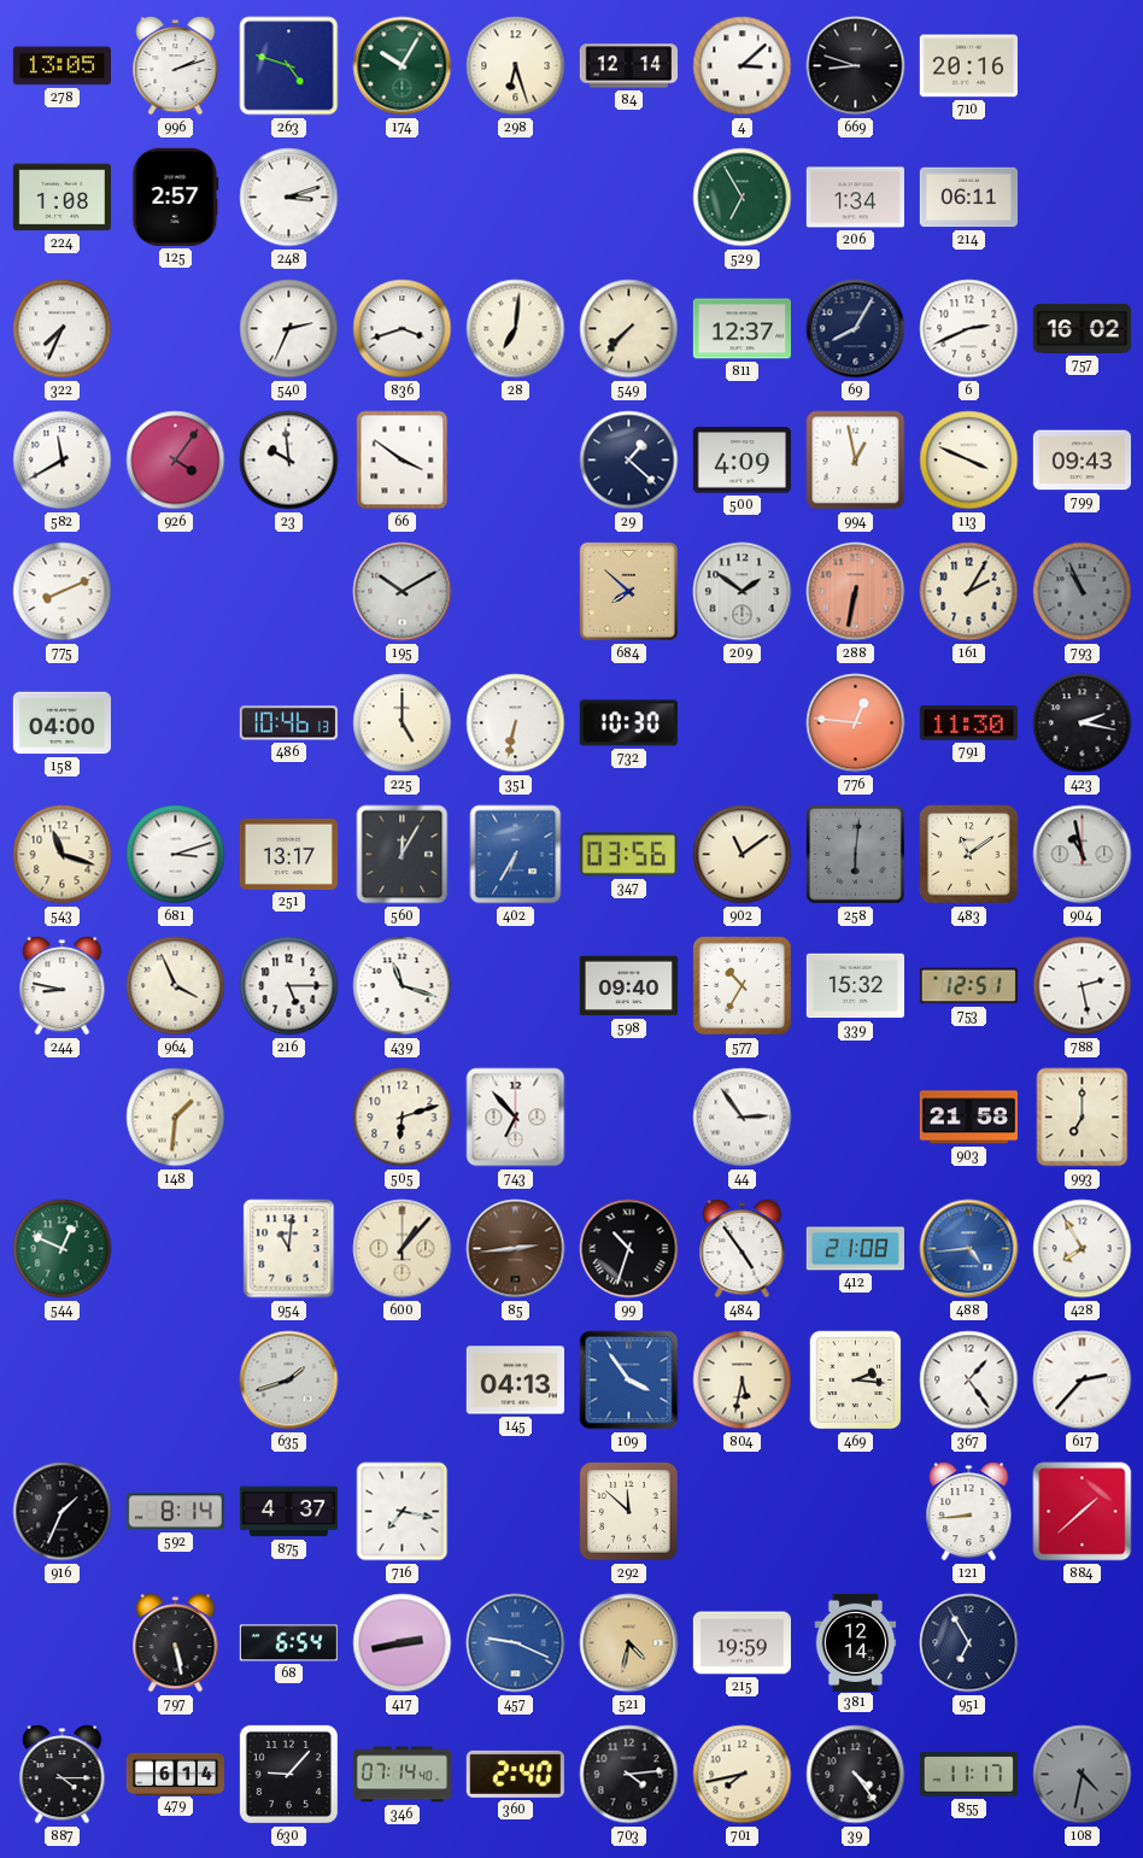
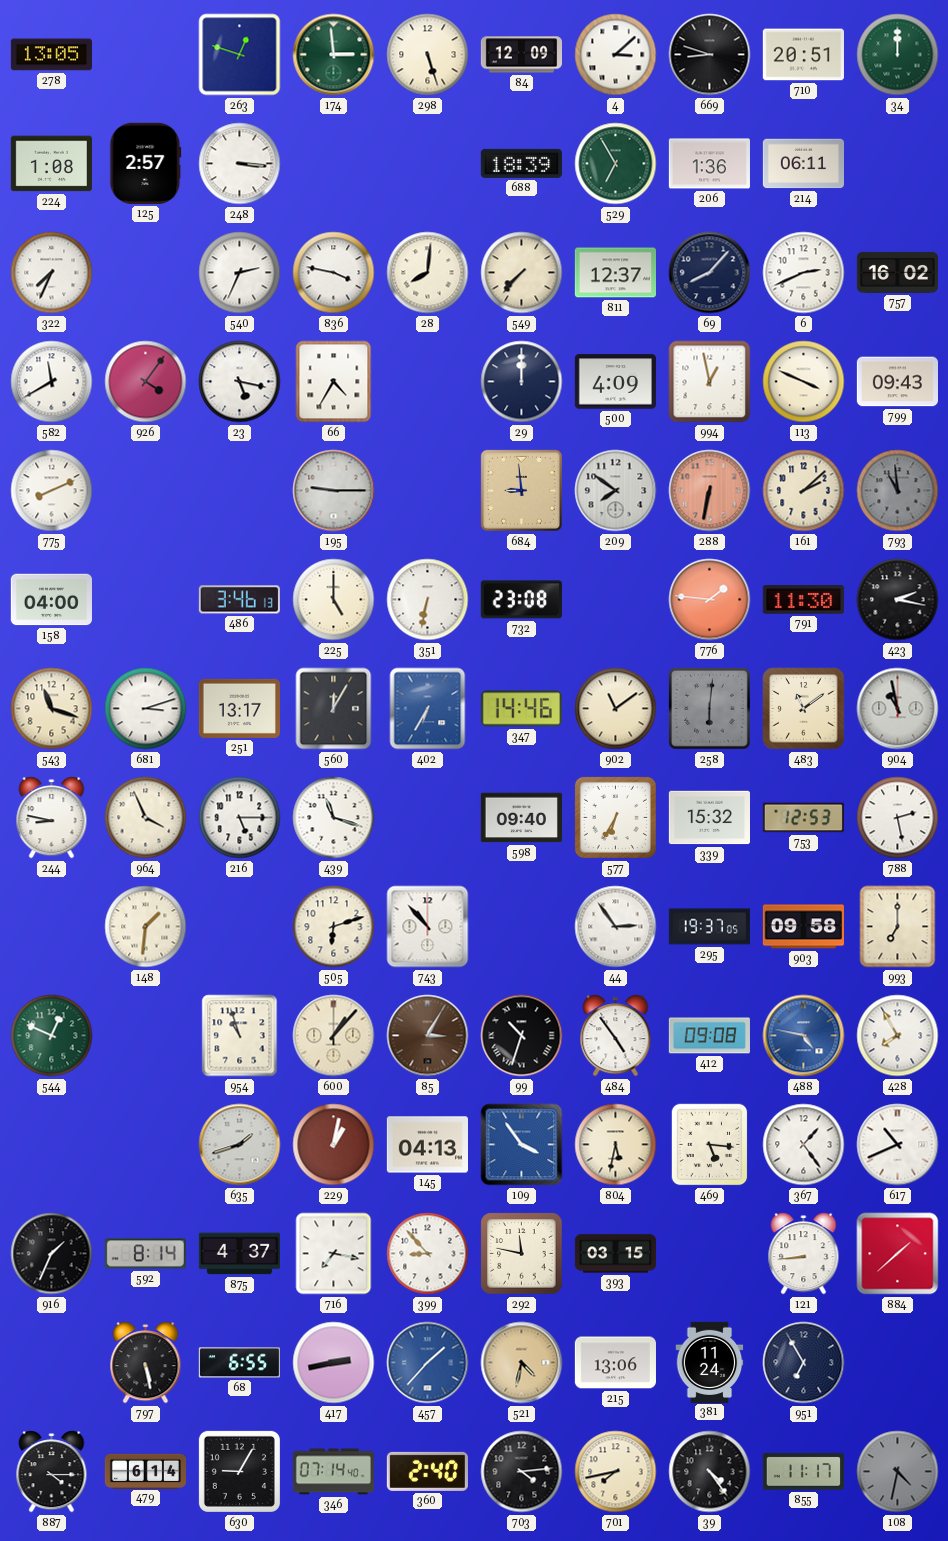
996: 2:12 -> none
263: 4:48 -> 12:48
174: 10:05 -> 2:59
298: 6:27 -> 5:27
84: 12:14 -> 12:09
710: 20:16 -> 20:51
34: none -> 12:00
248: 3:12 -> 3:16
688: none -> 18:39
206: 1:34 -> 1:36
836: 3:42 -> 3:47
28: 7:01 -> 8:01
69: 8:05 -> 8:07
23: 9:59 -> 5:17
66: 3:51 -> 4:35
29: 1:22 -> 12:00
195: 10:10 -> 9:15
684: 7:52 -> 8:59
209: 1:51 -> 7:51
161: 2:05 -> 2:08
793: 10:56 -> 10:59
486: 10:46 -> 3:46
732: 10:30 -> 23:08
776: 12:46 -> 1:46
347: 03:56 -> 14:46
577: 10:35 -> 6:35
753: 12:51 -> 12:53
743: 6:53 -> 10:53
295: none -> 19:37
903: 21:58 -> 09:58
954: 11:01 -> 10:57
85: 2:44 -> 3:05
412: 21:08 -> 09:08
488: 4:44 -> 4:47
229: none -> 1:02
469: 2:16 -> 5:16
617: 2:37 -> 10:41
399: none -> 8:53
292: 11:52 -> 11:47
393: none -> 03:15
68: 6:54 -> 6:55
457: 9:19 -> 1:37
215: 19:59 -> 13:06
381: 12:14 -> 11:24
630: 9:07 -> 9:05
